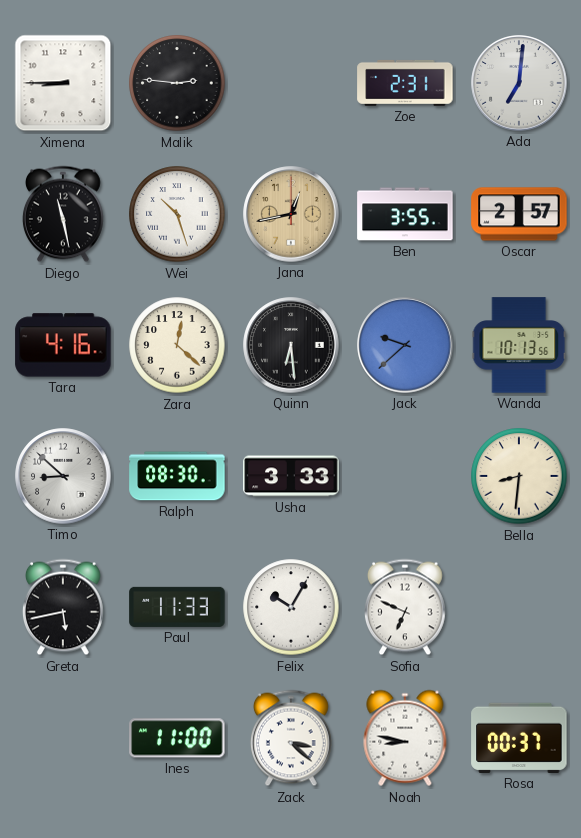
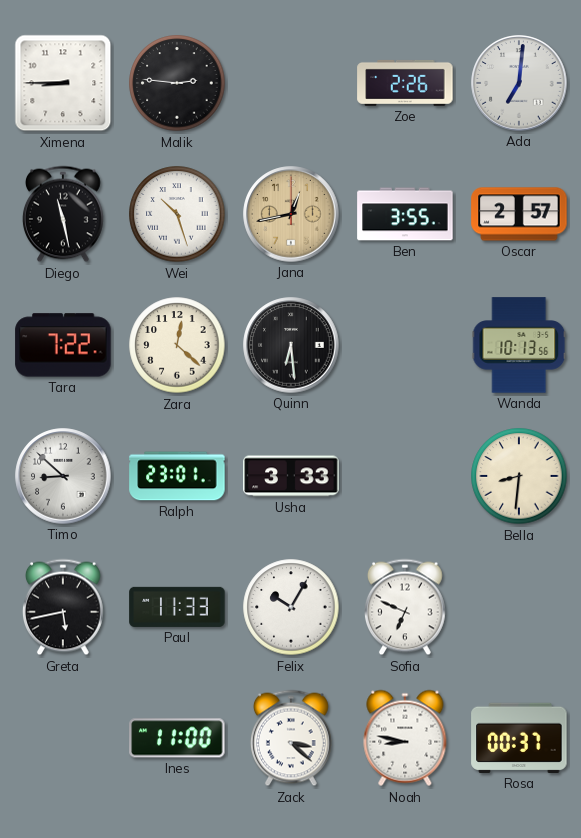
Zoe: 2:31 -> 2:26
Tara: 4:16 -> 7:22
Jack: 9:38 -> none
Ralph: 08:30 -> 23:01
